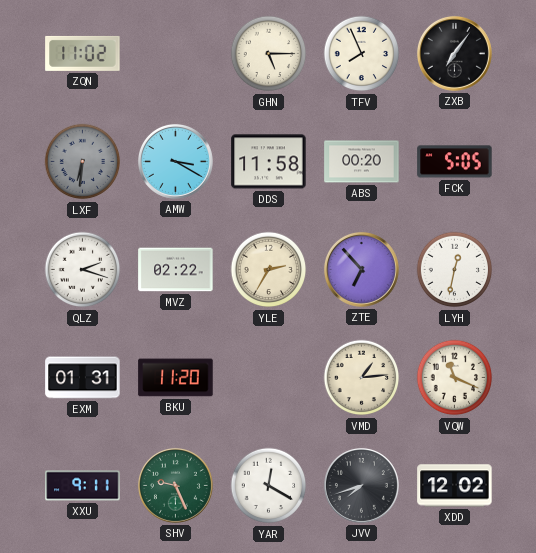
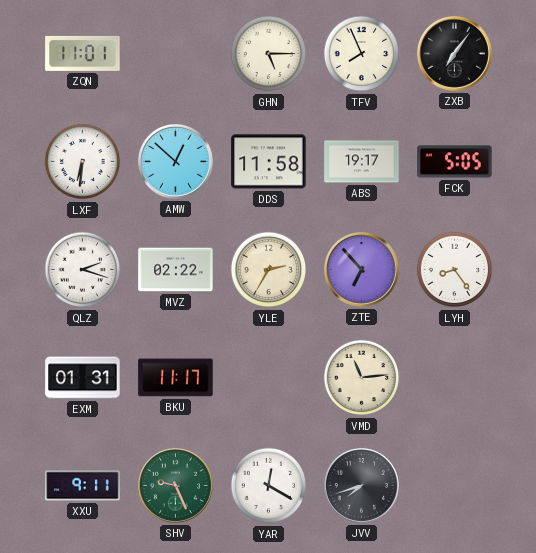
ZQN: 11:02 -> 11:01
LXF dial: grey -> white
AMW: 3:20 -> 12:52
ABS: 00:20 -> 19:17
LYH: 12:32 -> 8:24
BKU: 11:20 -> 11:17
VMD: 1:14 -> 11:14
VQW: 11:19 -> none
XDD: 12:02 -> none
